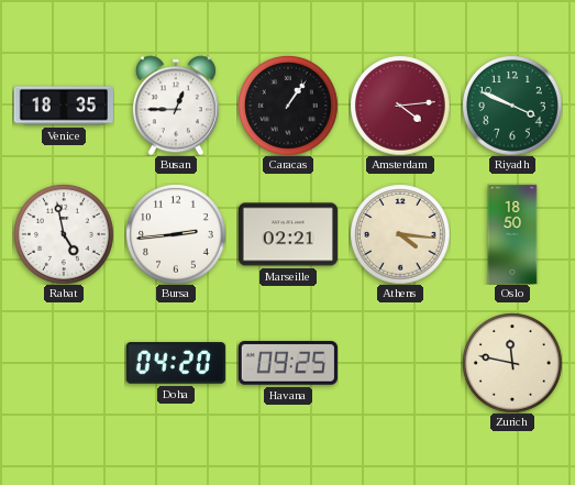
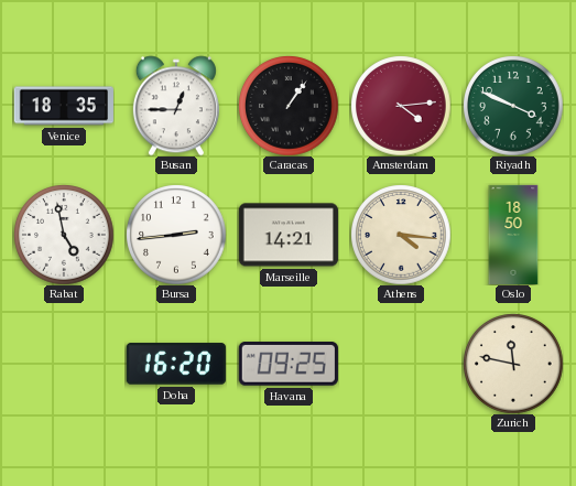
Marseille: 02:21 -> 14:21
Doha: 04:20 -> 16:20
